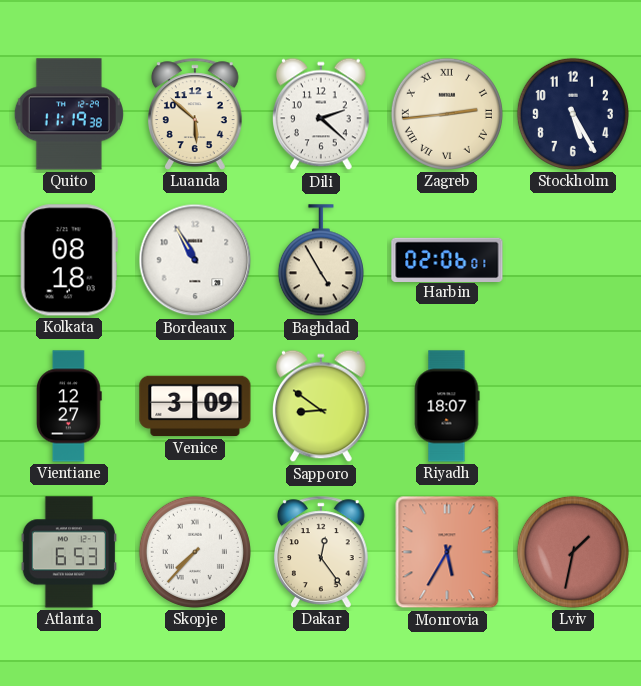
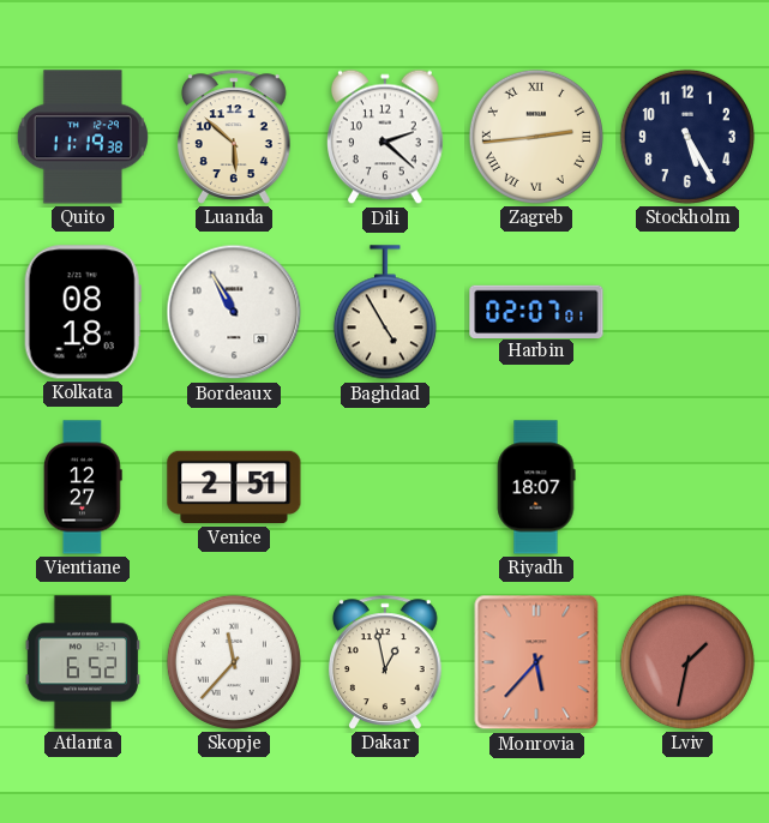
Harbin: 02:06 -> 02:07
Venice: 3:09 -> 2:51
Sapporo: 8:51 -> none
Atlanta: 6:53 -> 6:52
Skopje: 7:37 -> 11:37
Dakar: 12:24 -> 12:58
Monrovia: 5:35 -> 5:37
